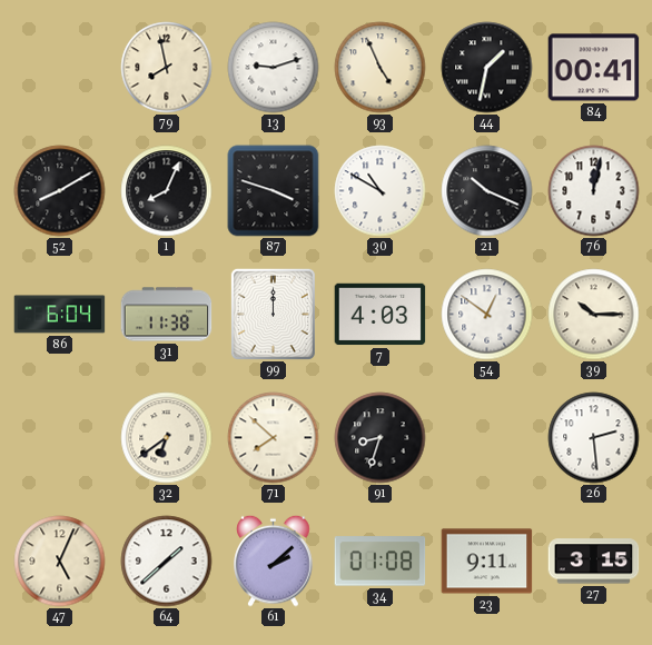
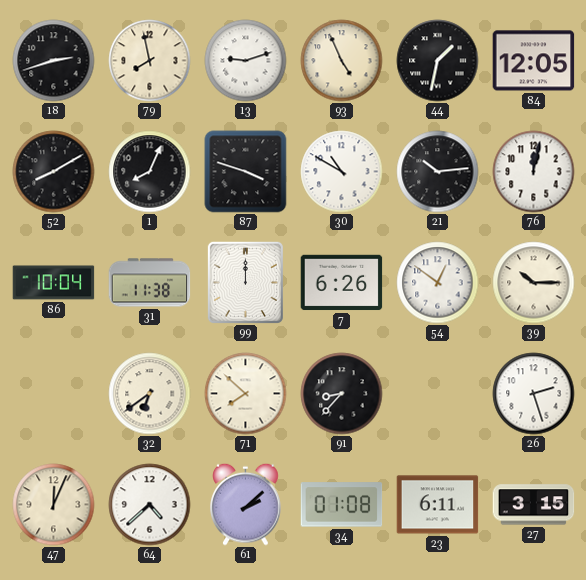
18: none -> 2:42
84: 00:41 -> 12:05
21: 10:19 -> 10:14
86: 6:04 -> 10:04
7: 4:03 -> 6:26
91: 8:33 -> 8:37
26: 2:29 -> 2:27
47: 5:04 -> 12:04
64: 1:38 -> 4:38
23: 9:11 -> 6:11
